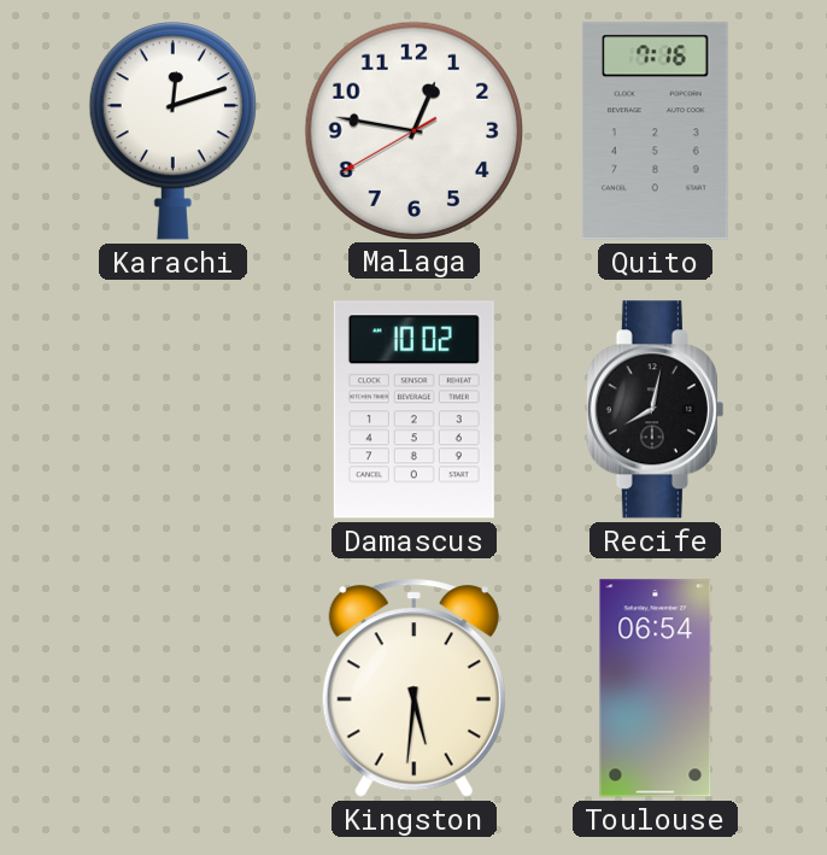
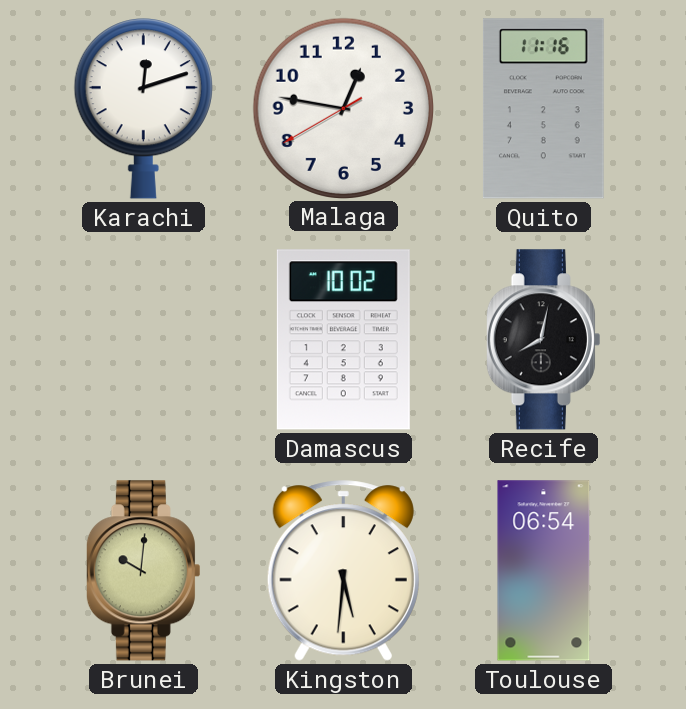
Quito: 7:16 -> 11:16
Brunei: none -> 10:01
